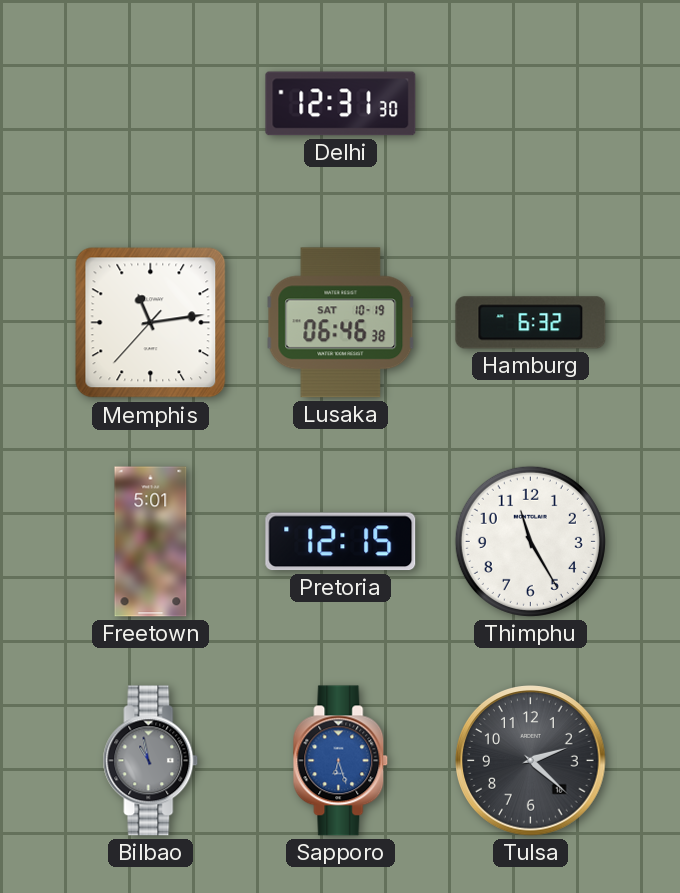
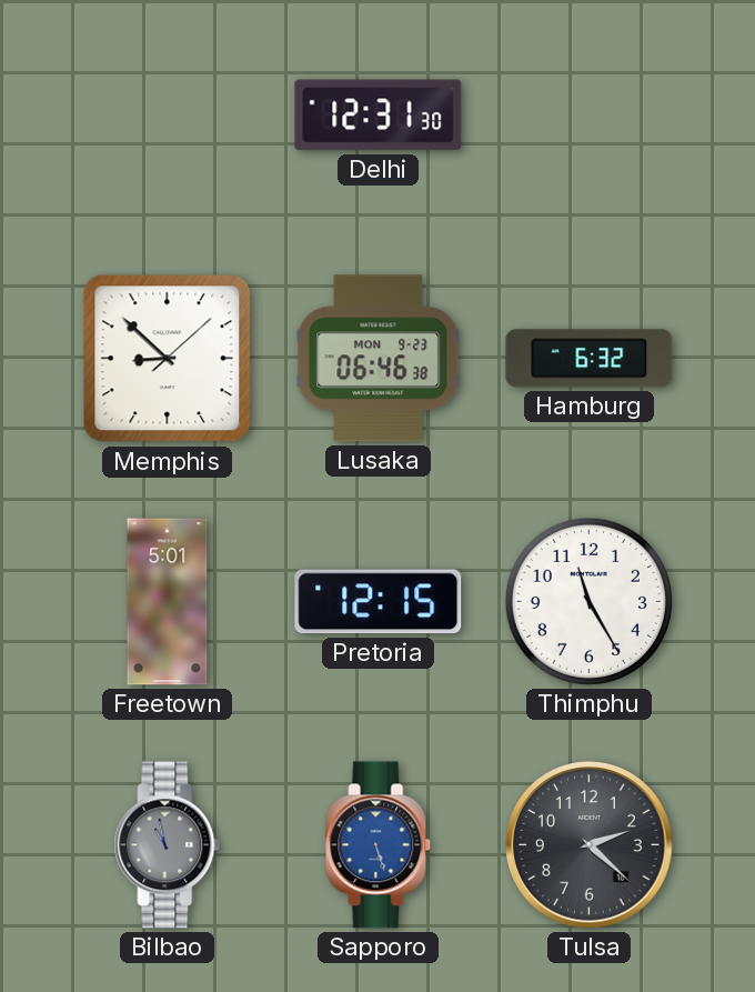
Memphis: 11:13 -> 8:52
Lusaka date: SAT 10-19 -> MON 9-23
Sapporo: 6:27 -> 5:27
